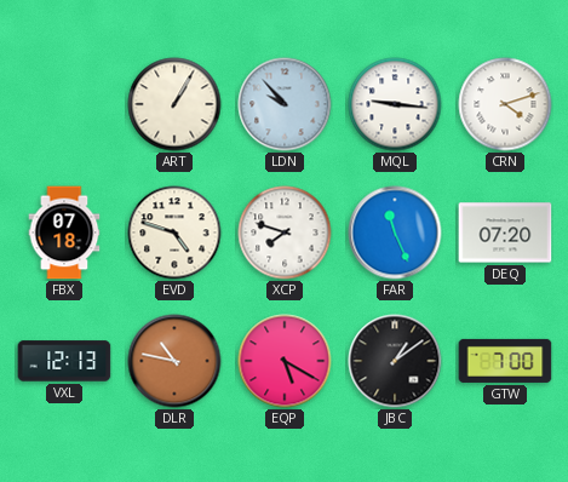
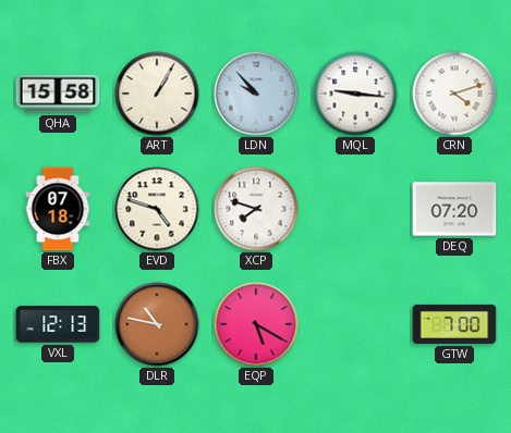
QHA: none -> 15:58
FAR: 11:26 -> none
JBC: 1:09 -> none
